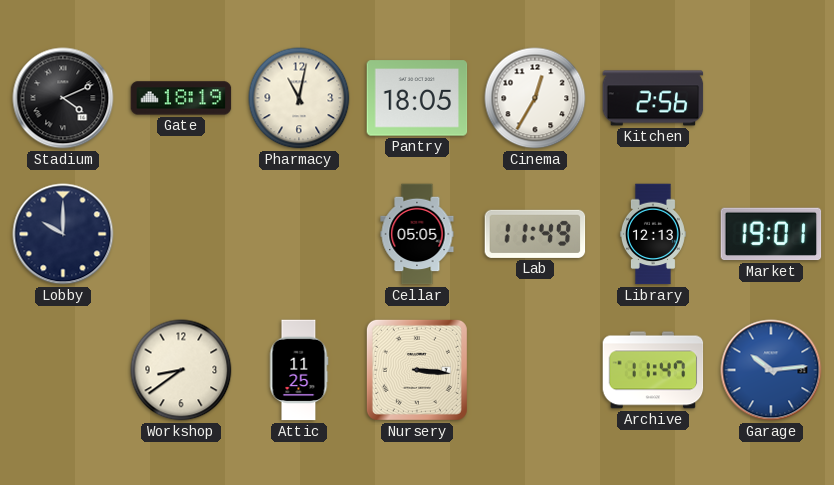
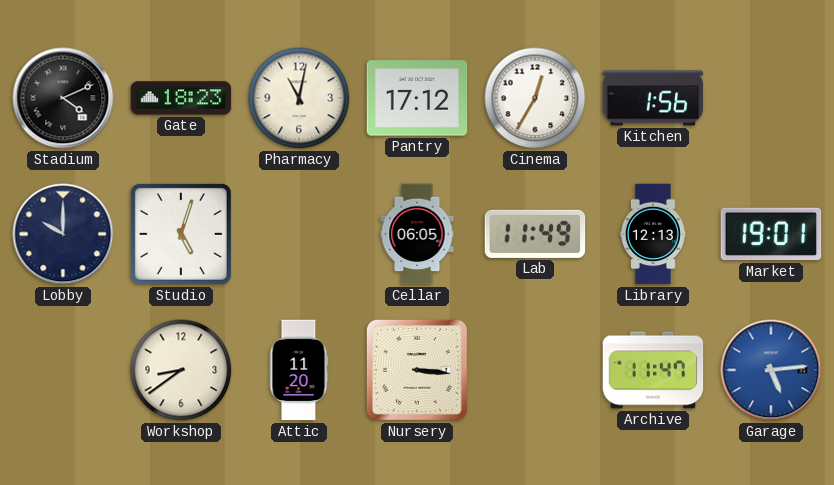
Gate: 18:19 -> 18:23
Pantry: 18:05 -> 17:12
Kitchen: 2:56 -> 1:56
Studio: none -> 5:03
Cellar: 05:05 -> 06:05
Attic: 11:25 -> 11:20
Garage: 10:14 -> 5:14
